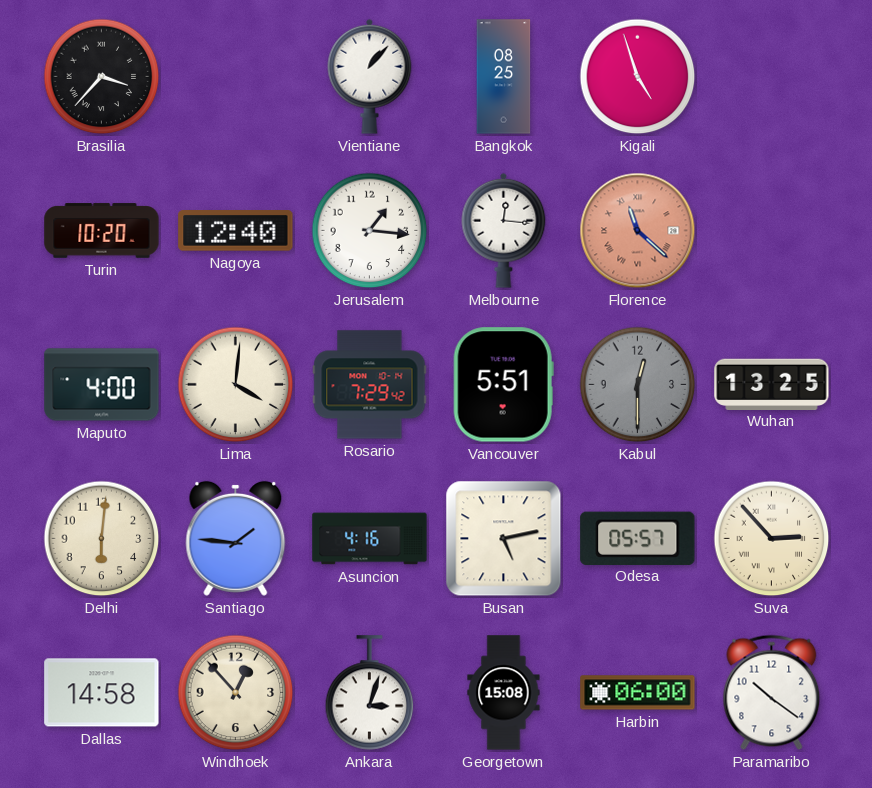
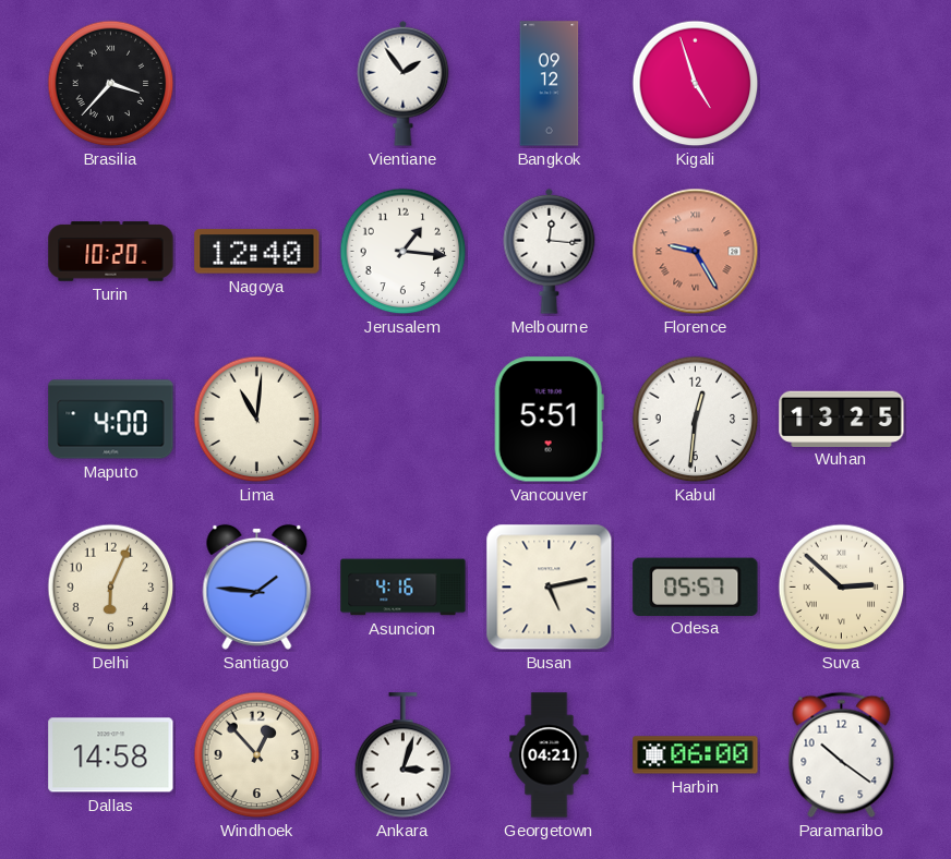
Vientiane: 1:07 -> 1:54
Bangkok: 08:25 -> 09:12
Florence: 11:22 -> 9:25
Lima: 4:01 -> 11:01
Rosario: 7:29 -> none
Kabul: 12:30 -> 12:31
Kabul dial: grey -> white
Delhi: 6:01 -> 6:04
Suva: 2:53 -> 2:52
Georgetown: 15:08 -> 04:21
